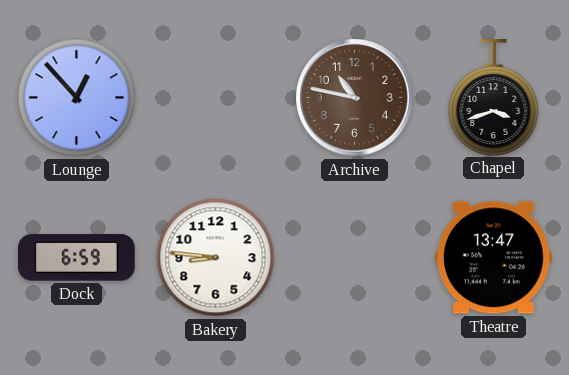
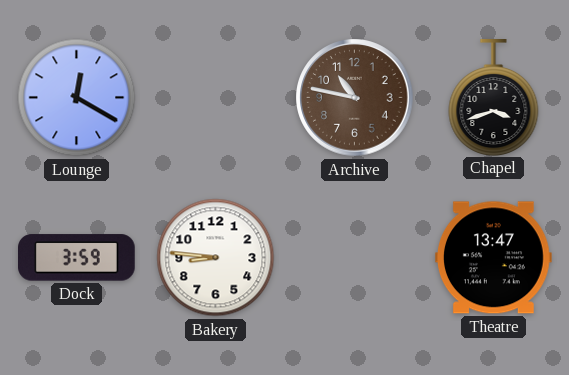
Lounge: 12:53 -> 12:20
Dock: 6:59 -> 3:59
